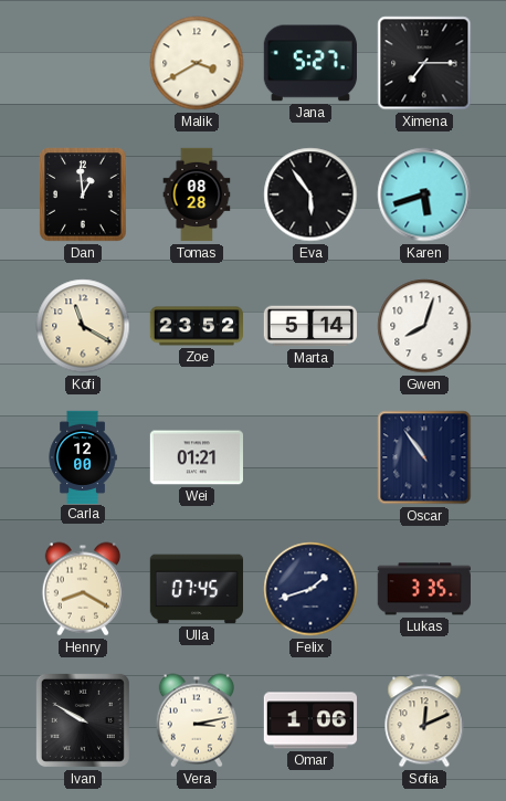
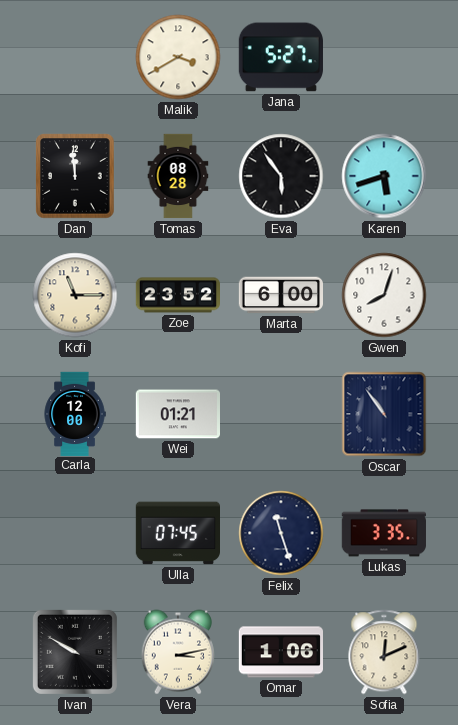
Ximena: 7:15 -> none
Dan: 12:59 -> 11:59
Kofi: 11:20 -> 11:15
Marta: 5:14 -> 6:00
Henry: 8:20 -> none
Felix: 1:42 -> 11:27
